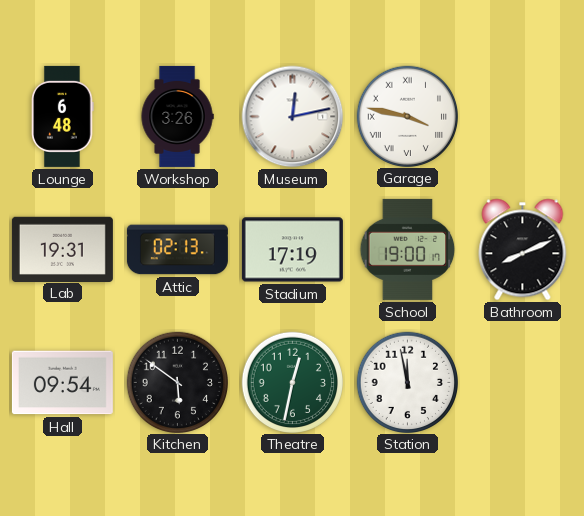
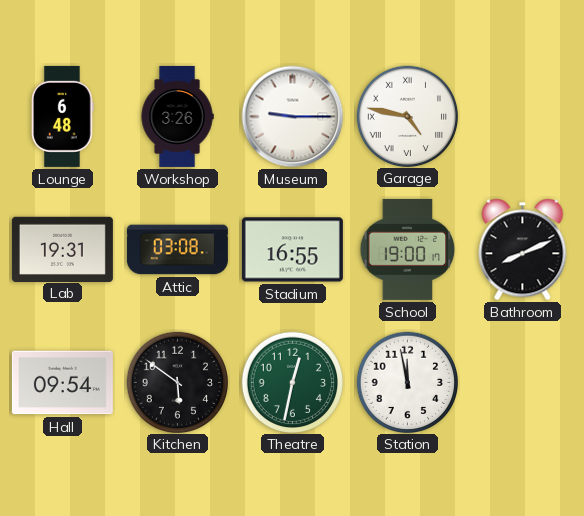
Museum: 12:13 -> 9:15
Garage: 3:47 -> 4:47
Attic: 02:13 -> 03:08
Stadium: 17:19 -> 16:55
